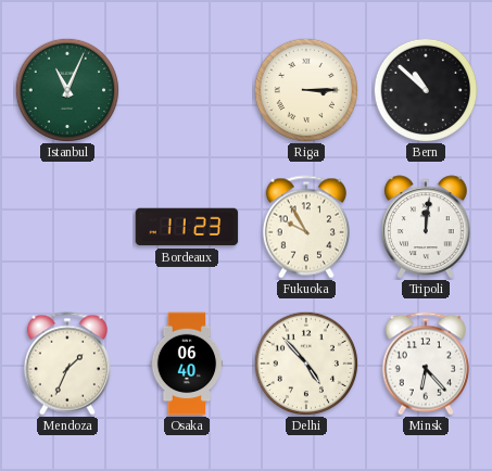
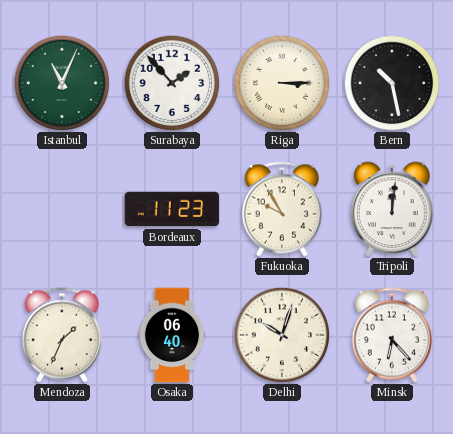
Surabaya: none -> 1:53
Bern: 10:52 -> 10:28
Delhi: 4:53 -> 10:03
